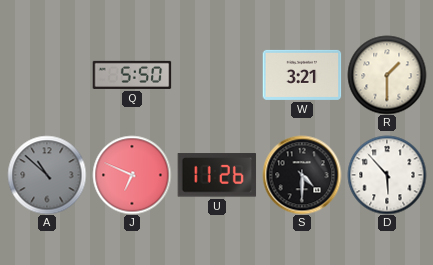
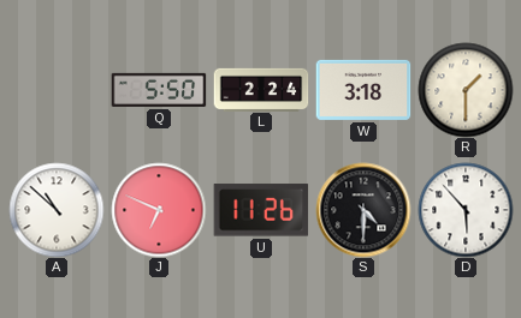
L: none -> 2:24
W: 3:21 -> 3:18
A dial: grey -> white
